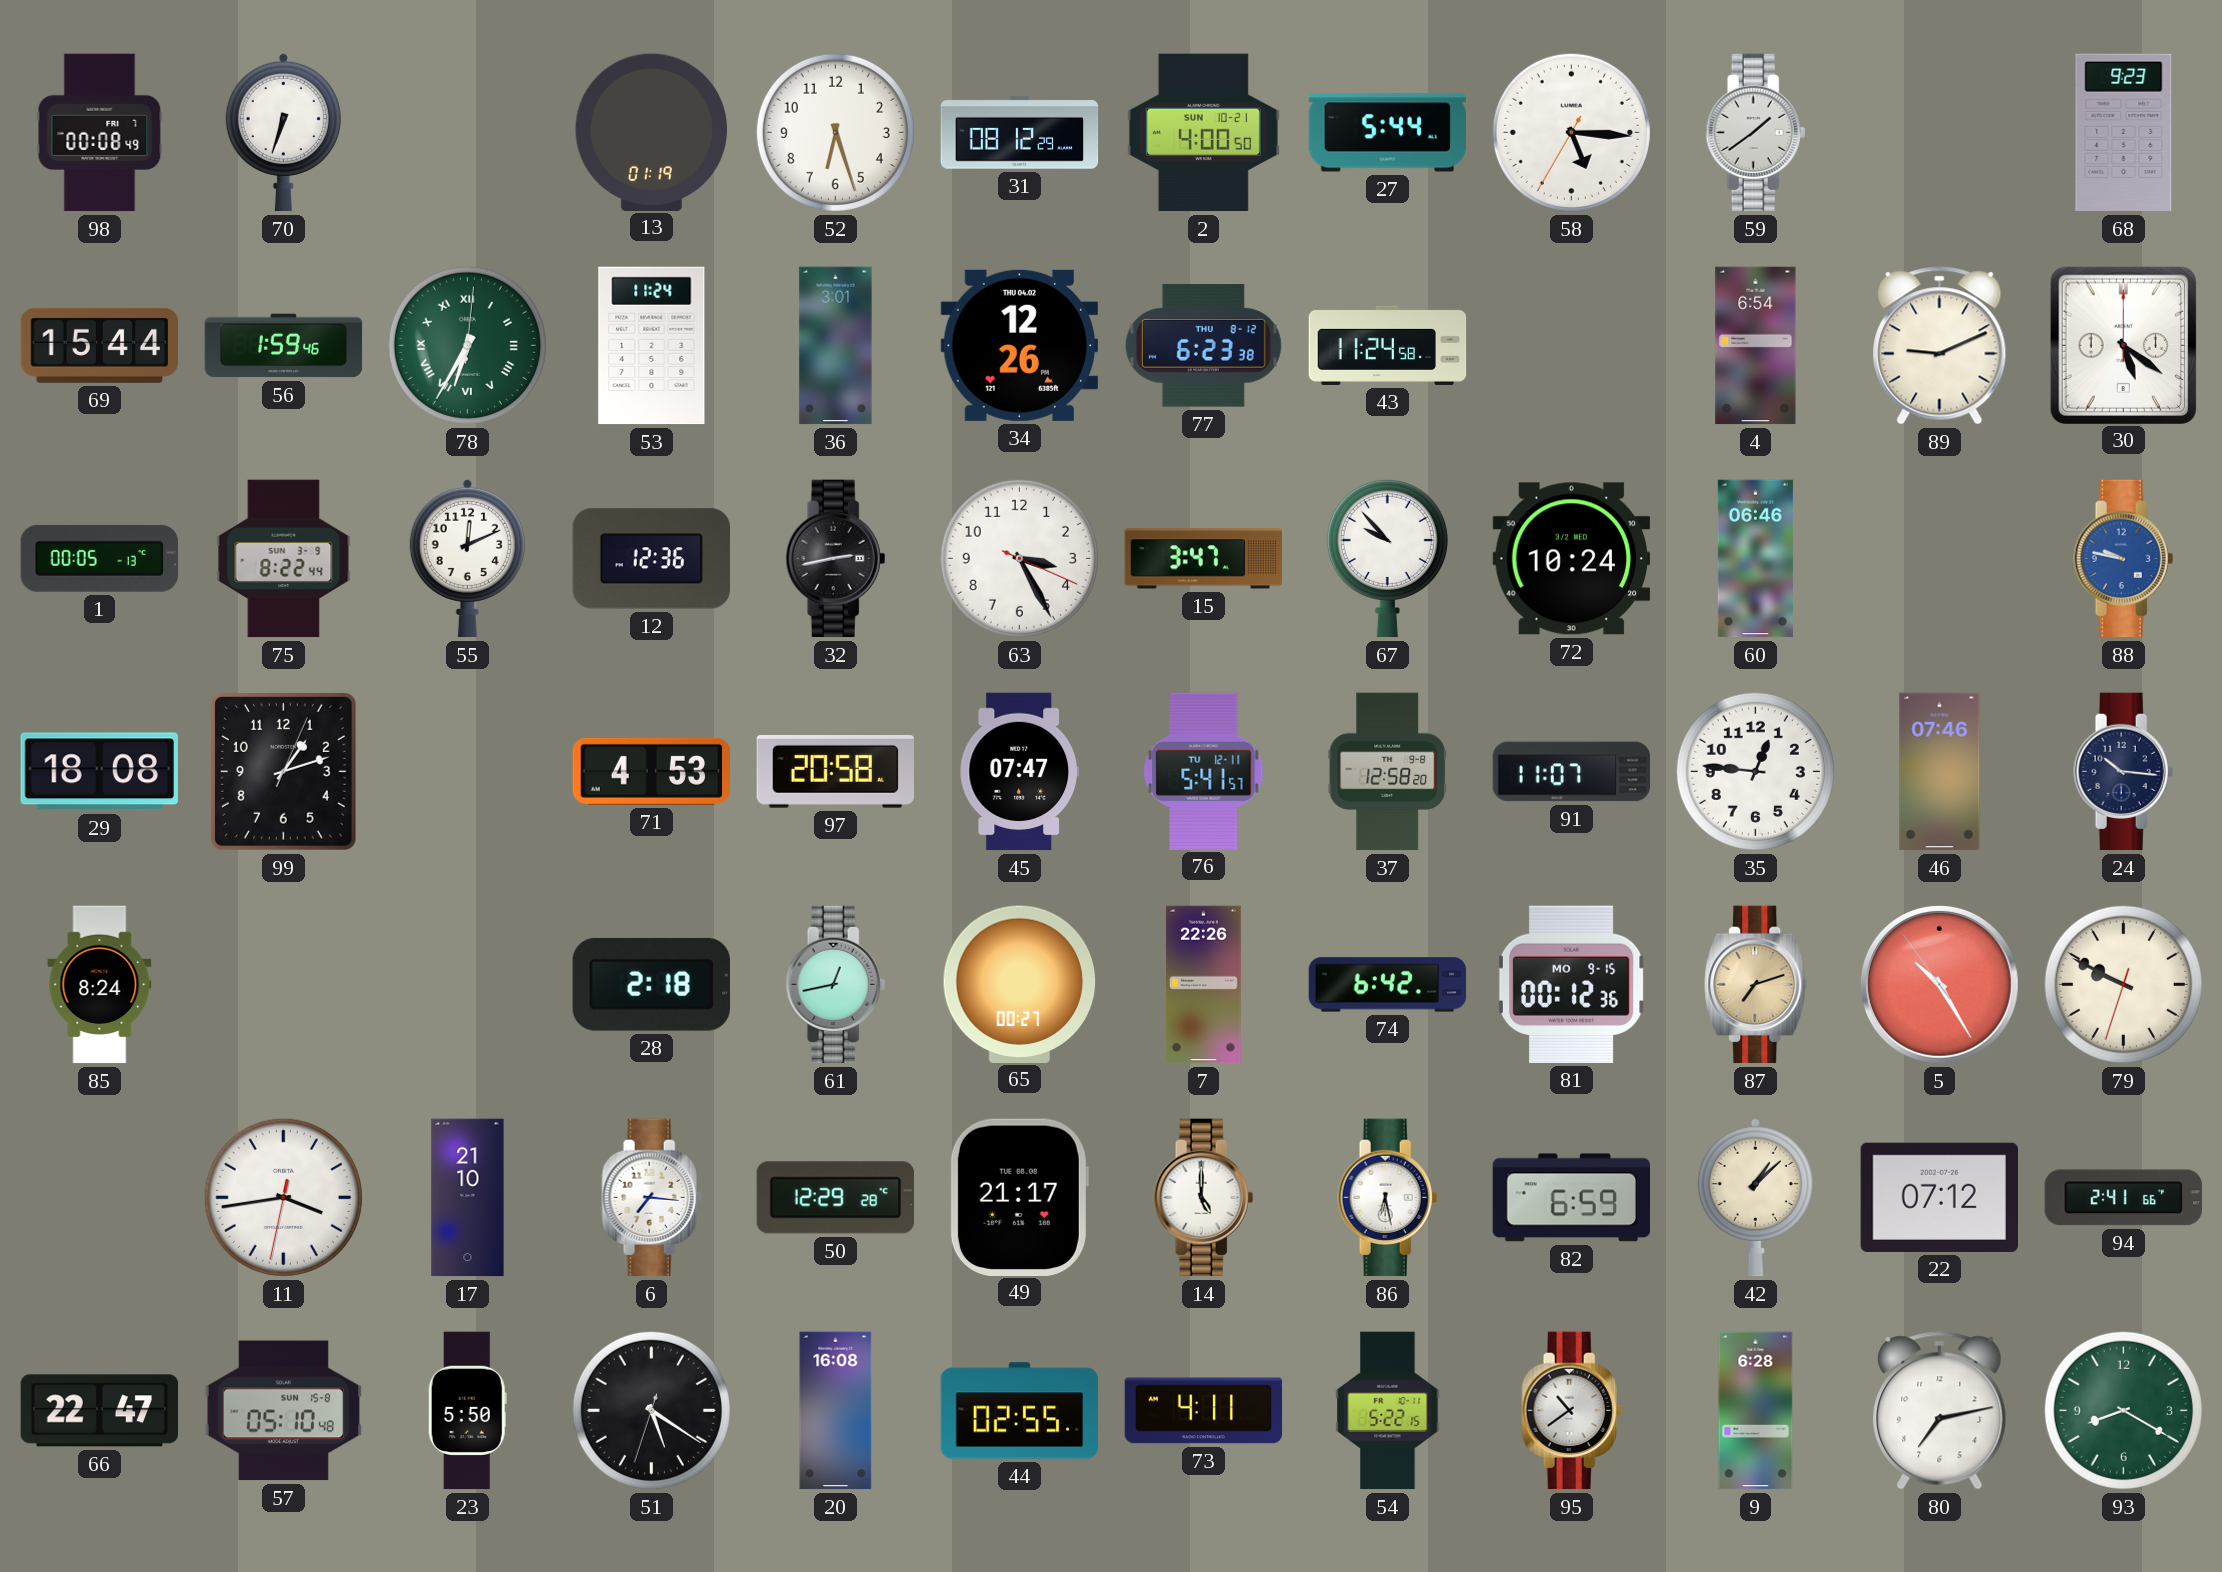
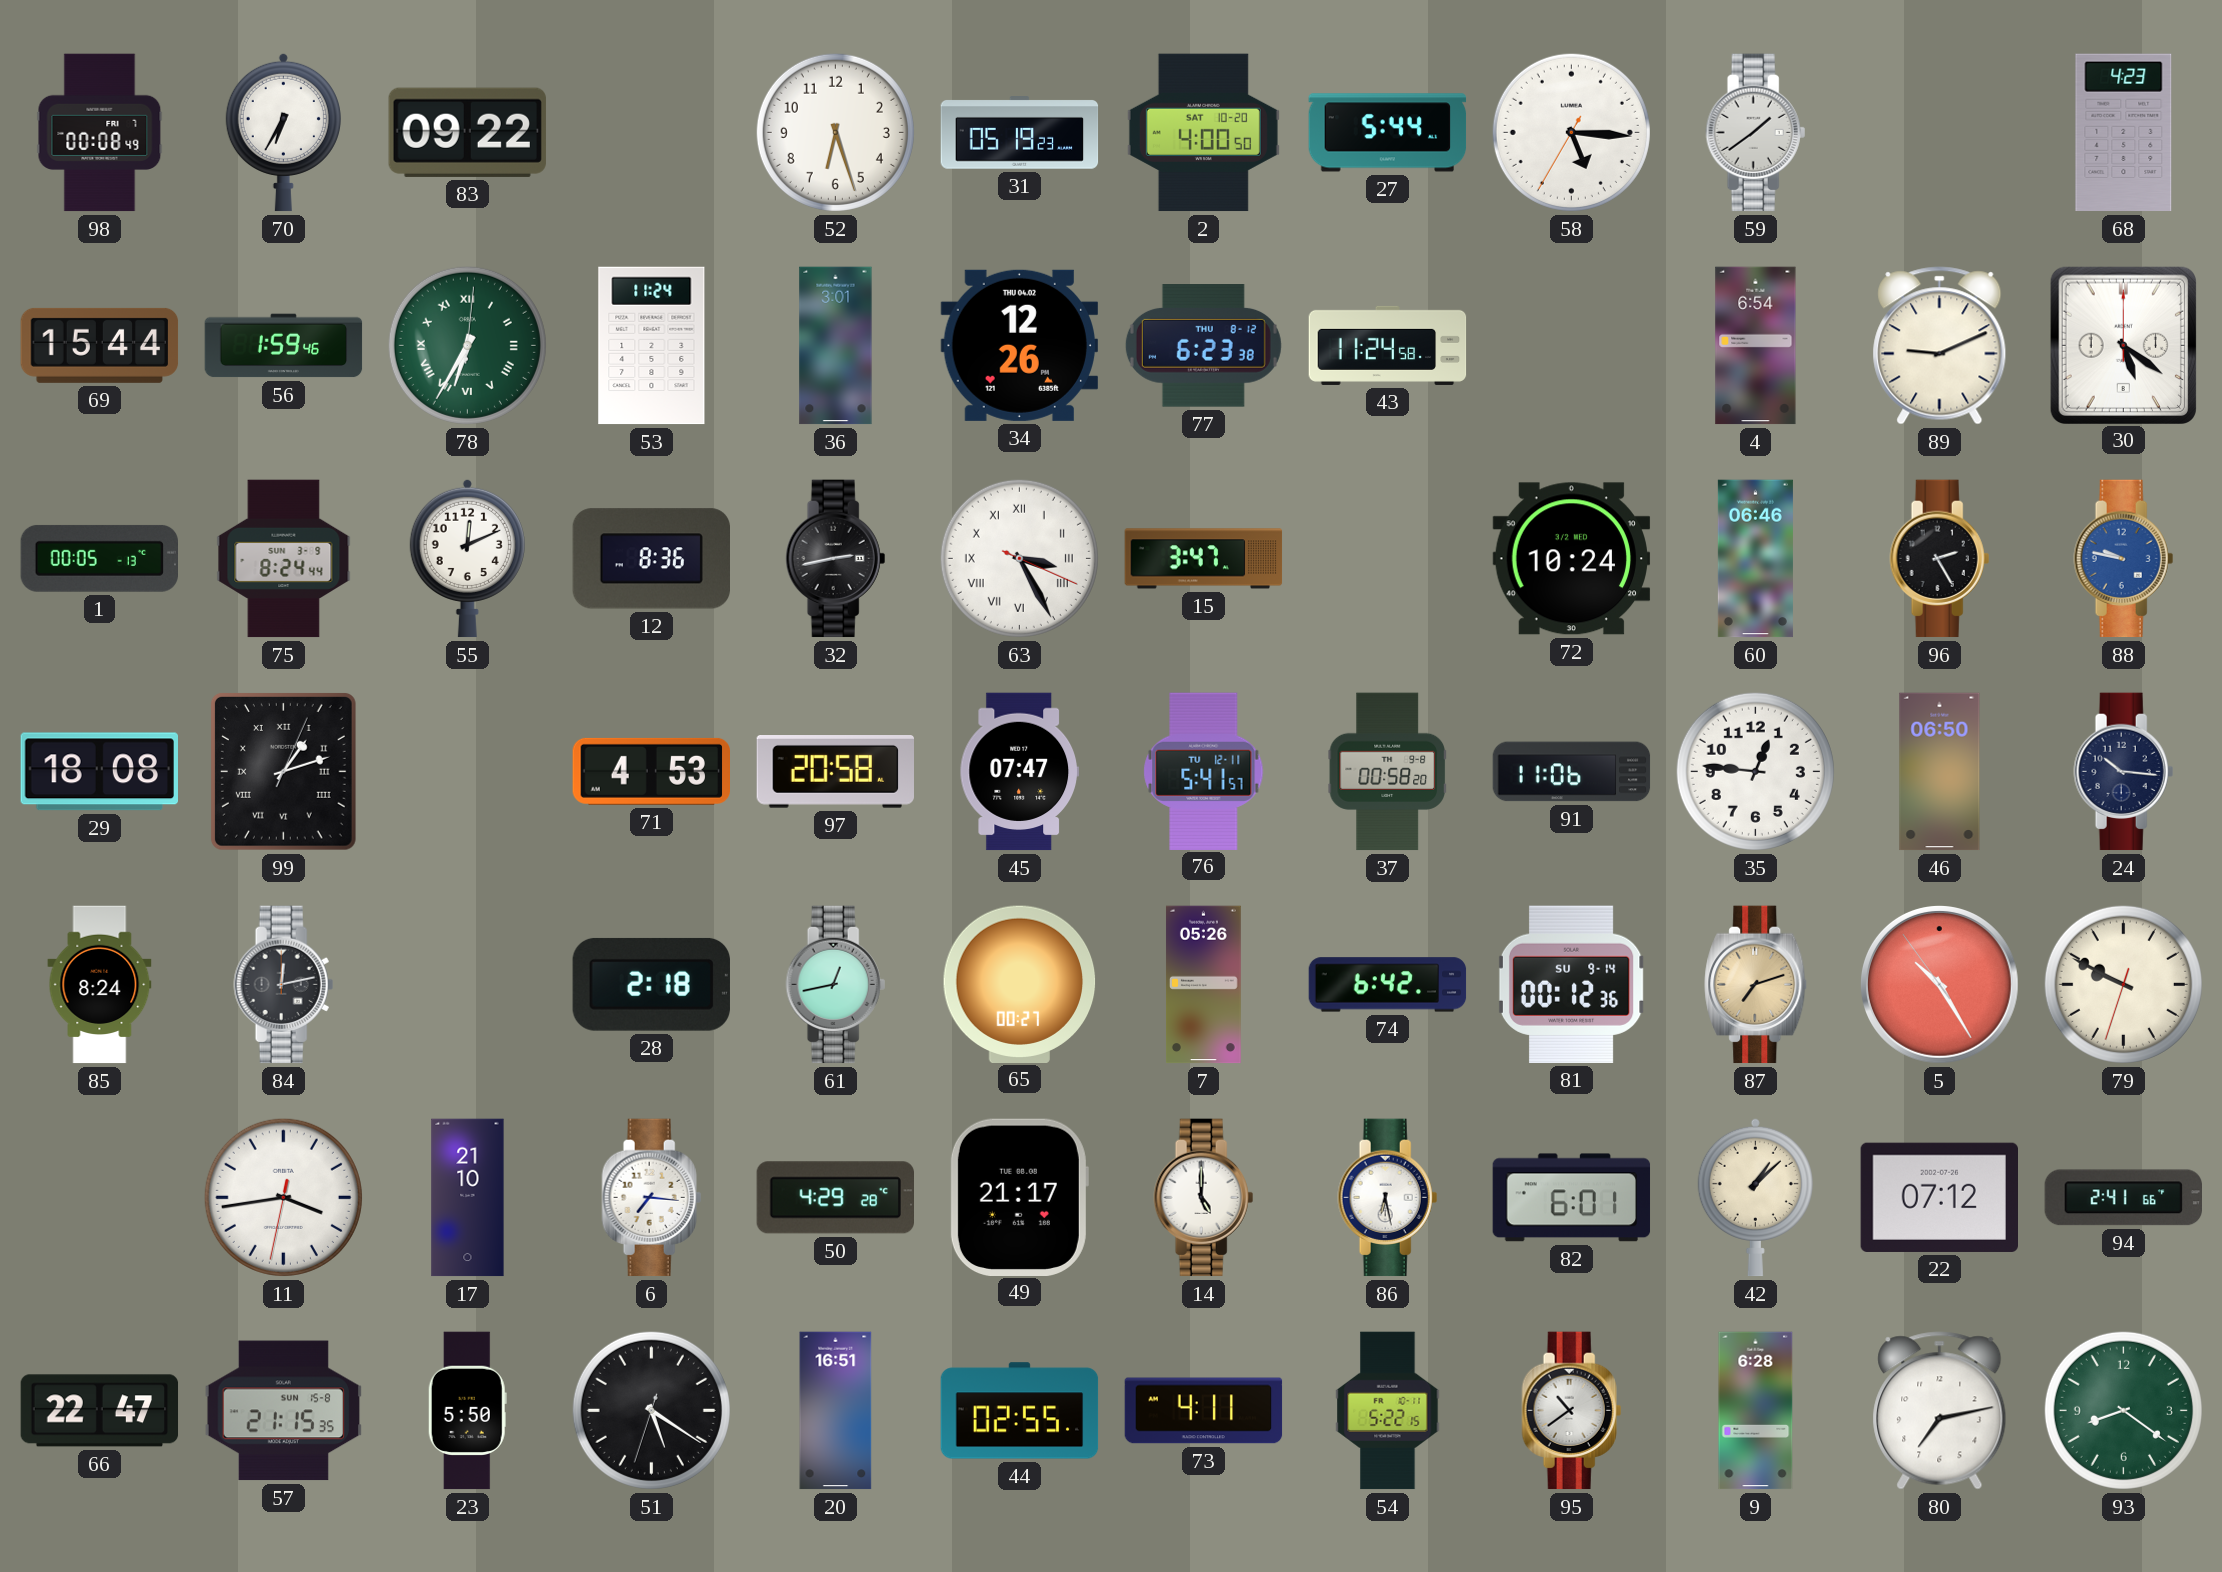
70: 6:33 -> 6:35
83: none -> 09:22
13: 01:19 -> none
31: 08:12 -> 05:19
2 date: SUN 10-21 -> SAT 10-20
68: 9:23 -> 4:23
75: 8:22 -> 8:24
12: 12:36 -> 8:36
63 numerals: Arabic -> Roman
67: 9:53 -> none
96: none -> 2:25
99 numerals: Arabic -> Roman
37: 12:58 -> 00:58
91: 11:07 -> 11:06
46: 07:46 -> 06:50
84: none -> 12:13
7: 22:26 -> 05:26
81 date: MO 9-15 -> SU 9-14
50: 12:29 -> 4:29
82: 6:59 -> 6:01
57: 05:10 -> 21:15
20: 16:08 -> 16:51
93: 8:20 -> 8:21
